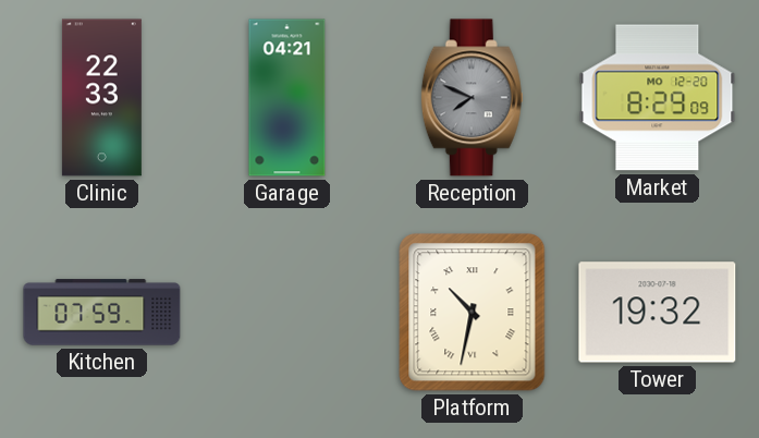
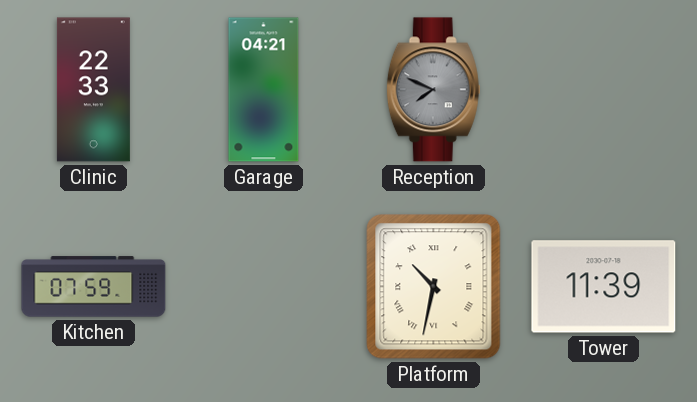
Market: 8:29 -> none
Tower: 19:32 -> 11:39
